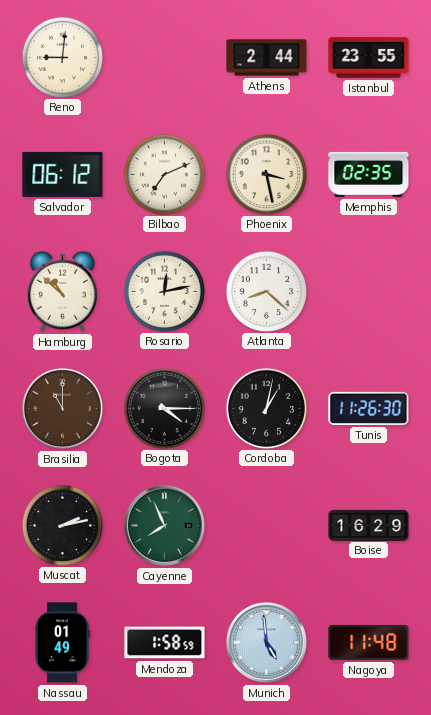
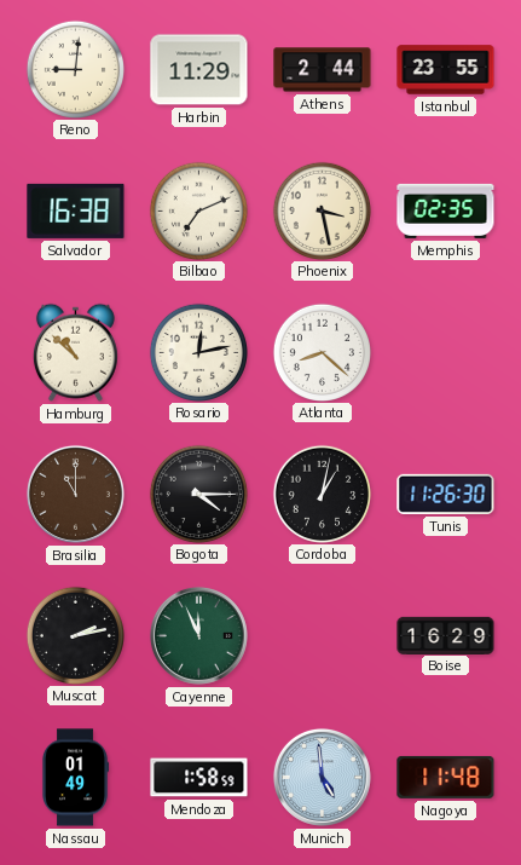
Harbin: none -> 11:29
Salvador: 06:12 -> 16:38
Cayenne: 7:56 -> 11:56
